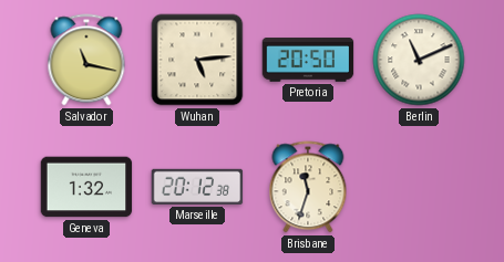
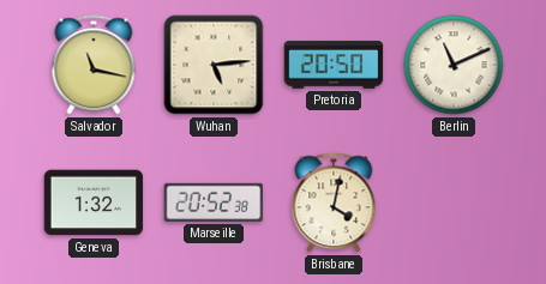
Marseille: 20:12 -> 20:52
Brisbane: 11:33 -> 4:02
